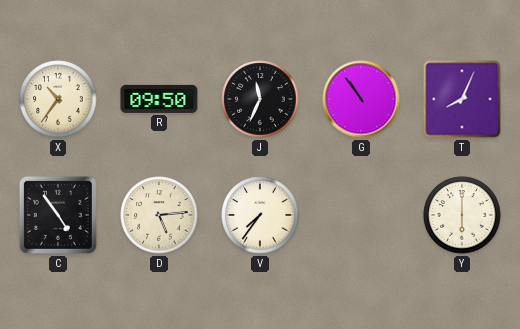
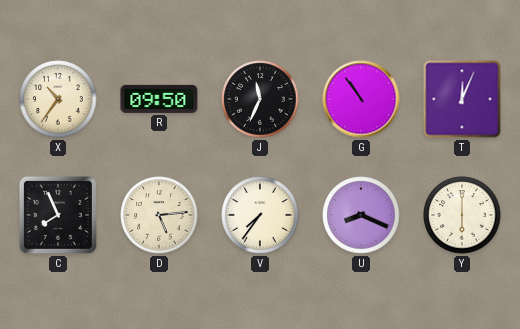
T: 8:04 -> 12:04
C: 4:54 -> 7:56
U: none -> 8:19
